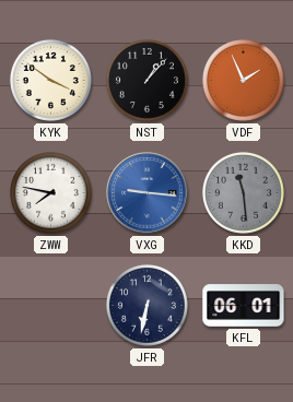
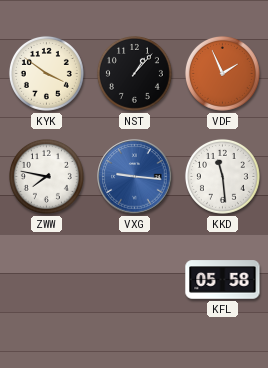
KKD dial: grey -> white
JFR: 6:32 -> none
KFL: 06:01 -> 05:58
